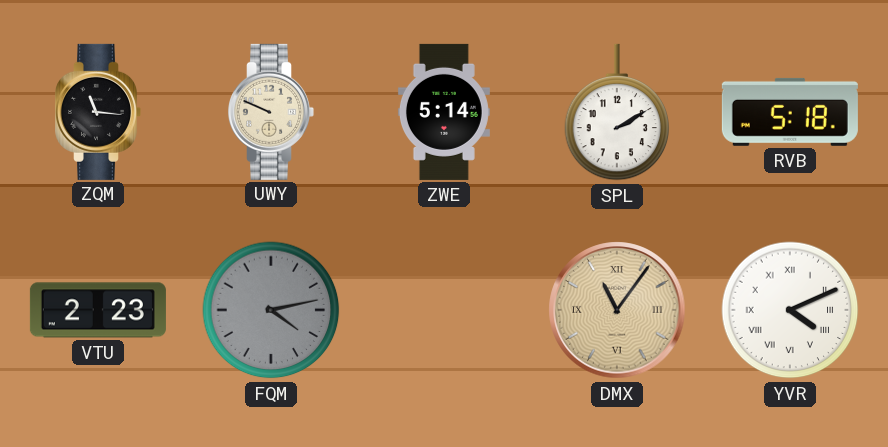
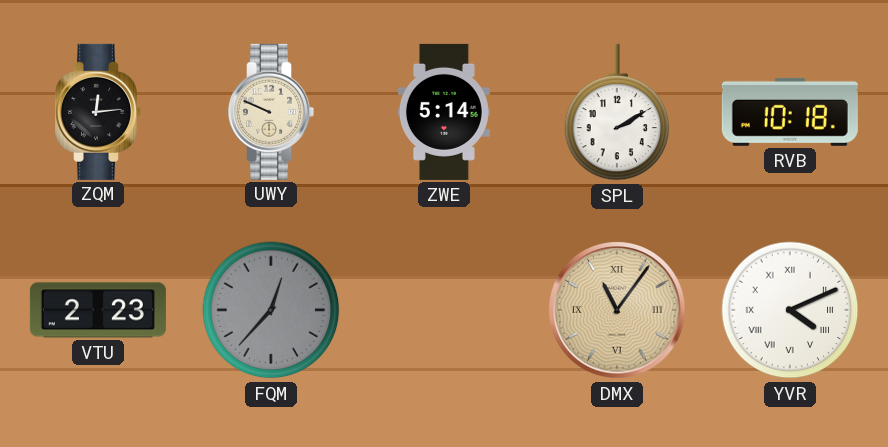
ZQM: 11:16 -> 12:14
RVB: 5:18 -> 10:18
FQM: 4:13 -> 12:37
